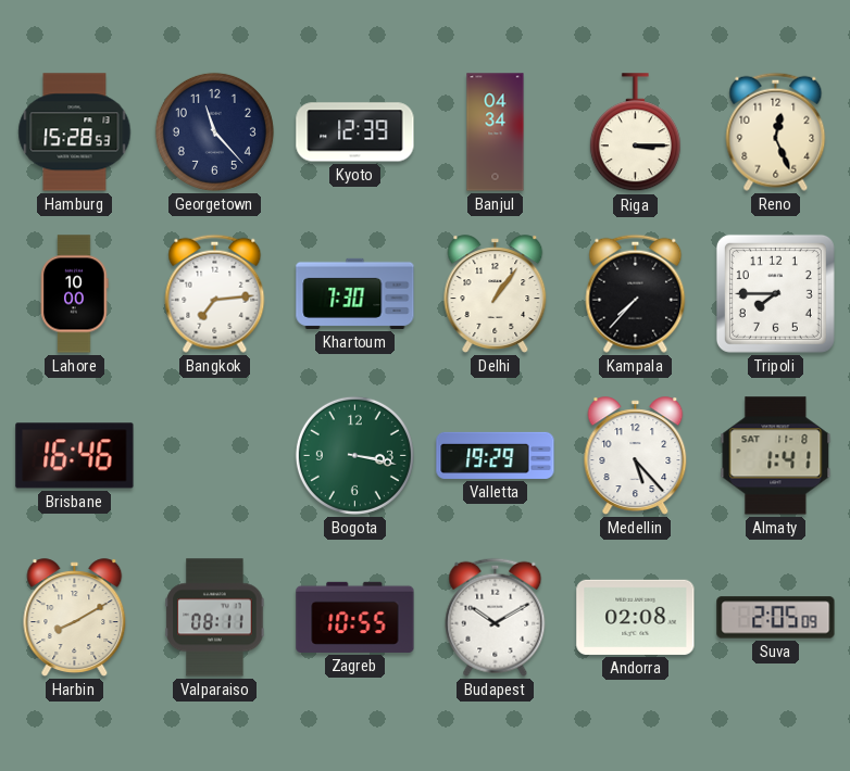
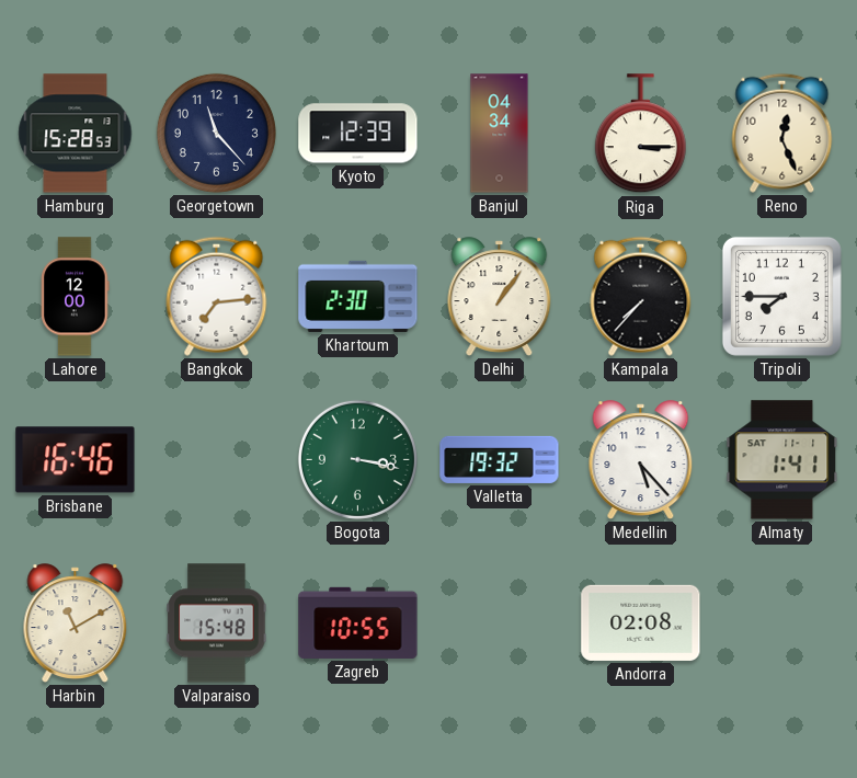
Lahore: 10:00 -> 12:00
Khartoum: 7:30 -> 2:30
Valletta: 19:29 -> 19:32
Almaty date: SAT 11-8 -> SAT 11-1
Harbin: 8:10 -> 11:10
Valparaiso: 08:11 -> 15:48
Budapest: 10:10 -> none
Suva: 2:05 -> none
